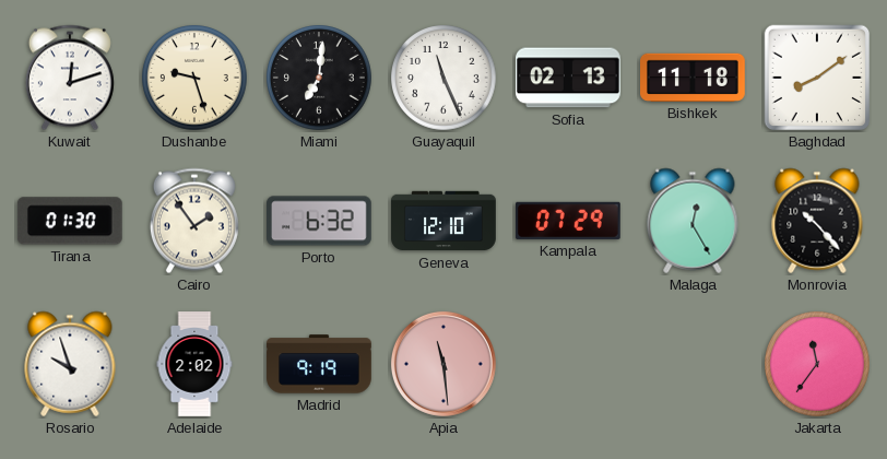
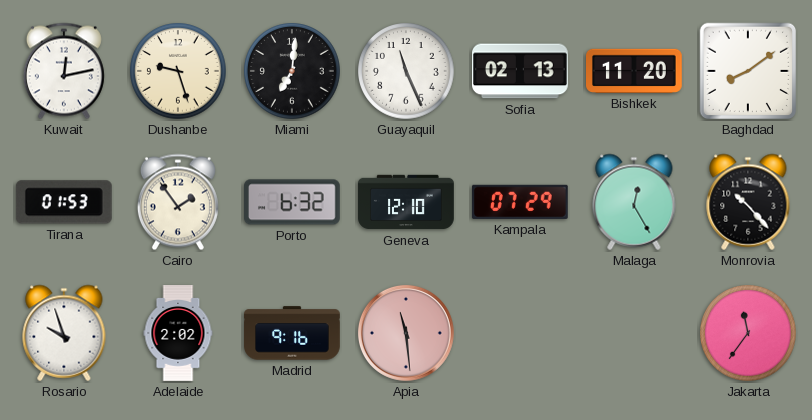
Kuwait: 12:12 -> 12:13
Bishkek: 11:18 -> 11:20
Tirana: 01:30 -> 01:53
Madrid: 9:19 -> 9:16
